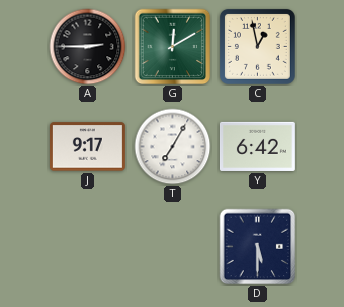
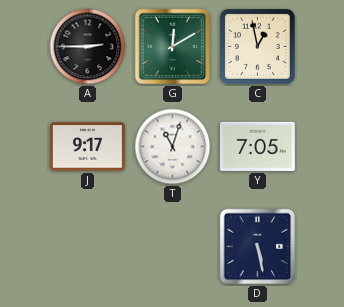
T: 7:05 -> 11:03
Y: 6:42 -> 7:05
D: 5:30 -> 5:28
